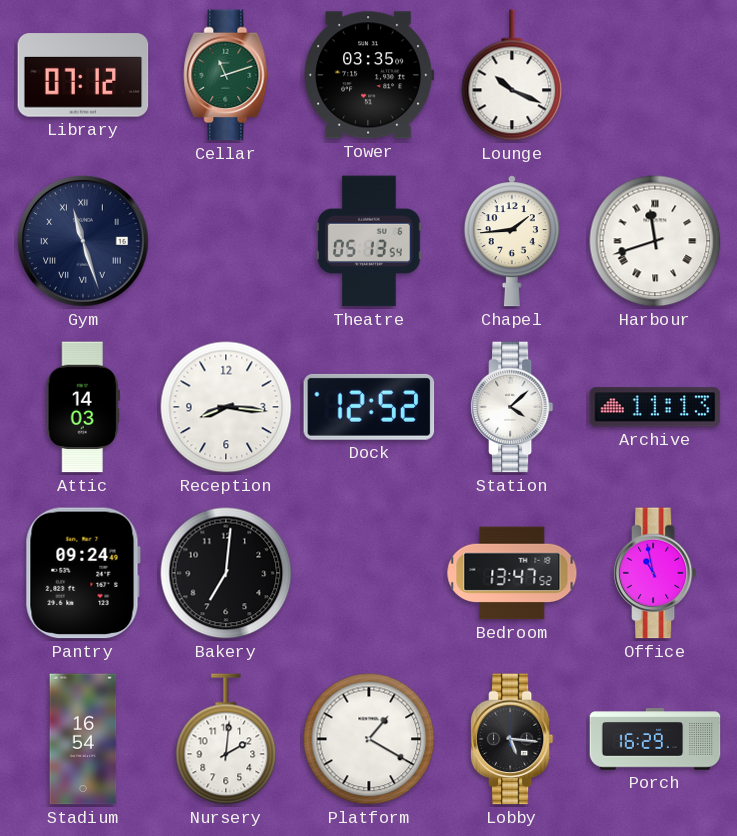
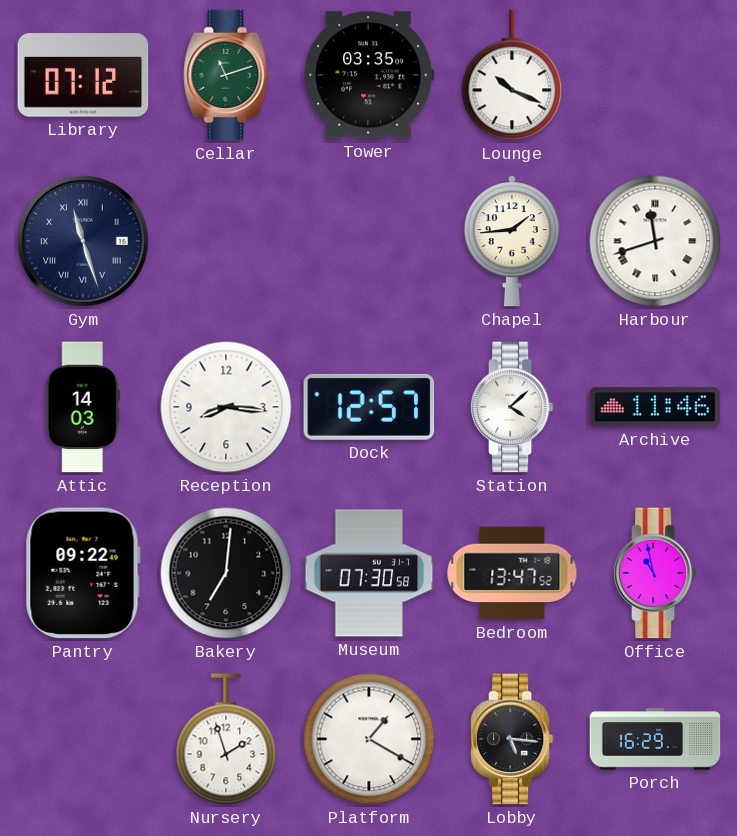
Theatre: 05:13 -> none
Dock: 12:52 -> 12:57
Archive: 11:13 -> 11:46
Pantry: 09:24 -> 09:22
Museum: none -> 07:30
Stadium: 16:54 -> none
Nursery: 2:01 -> 1:57
